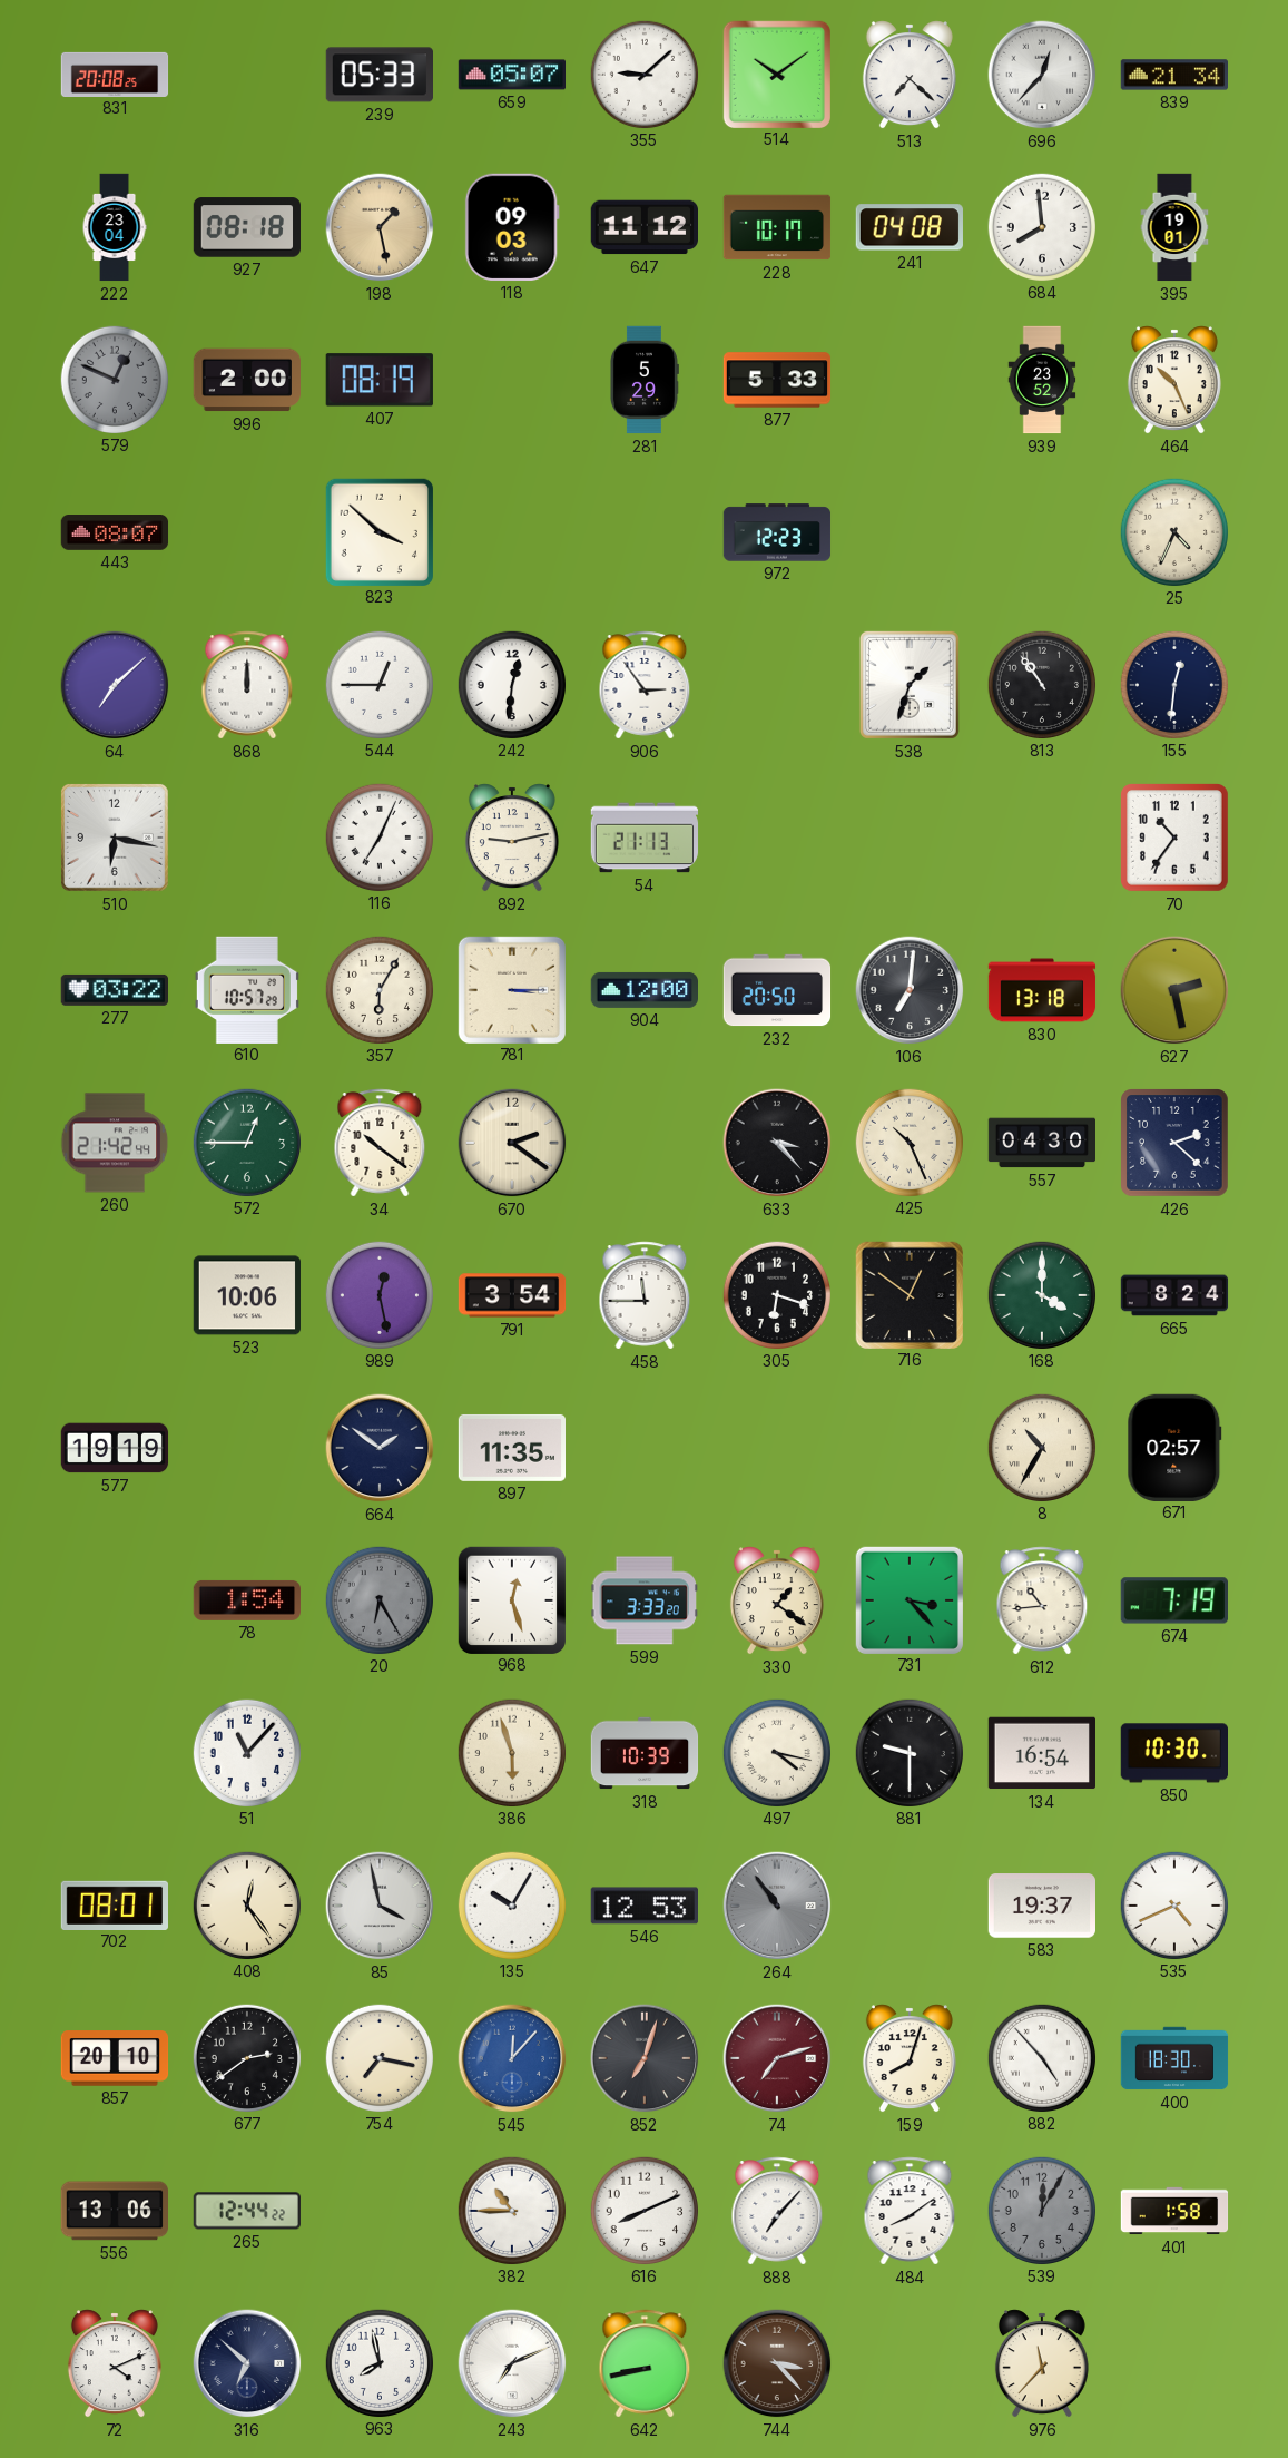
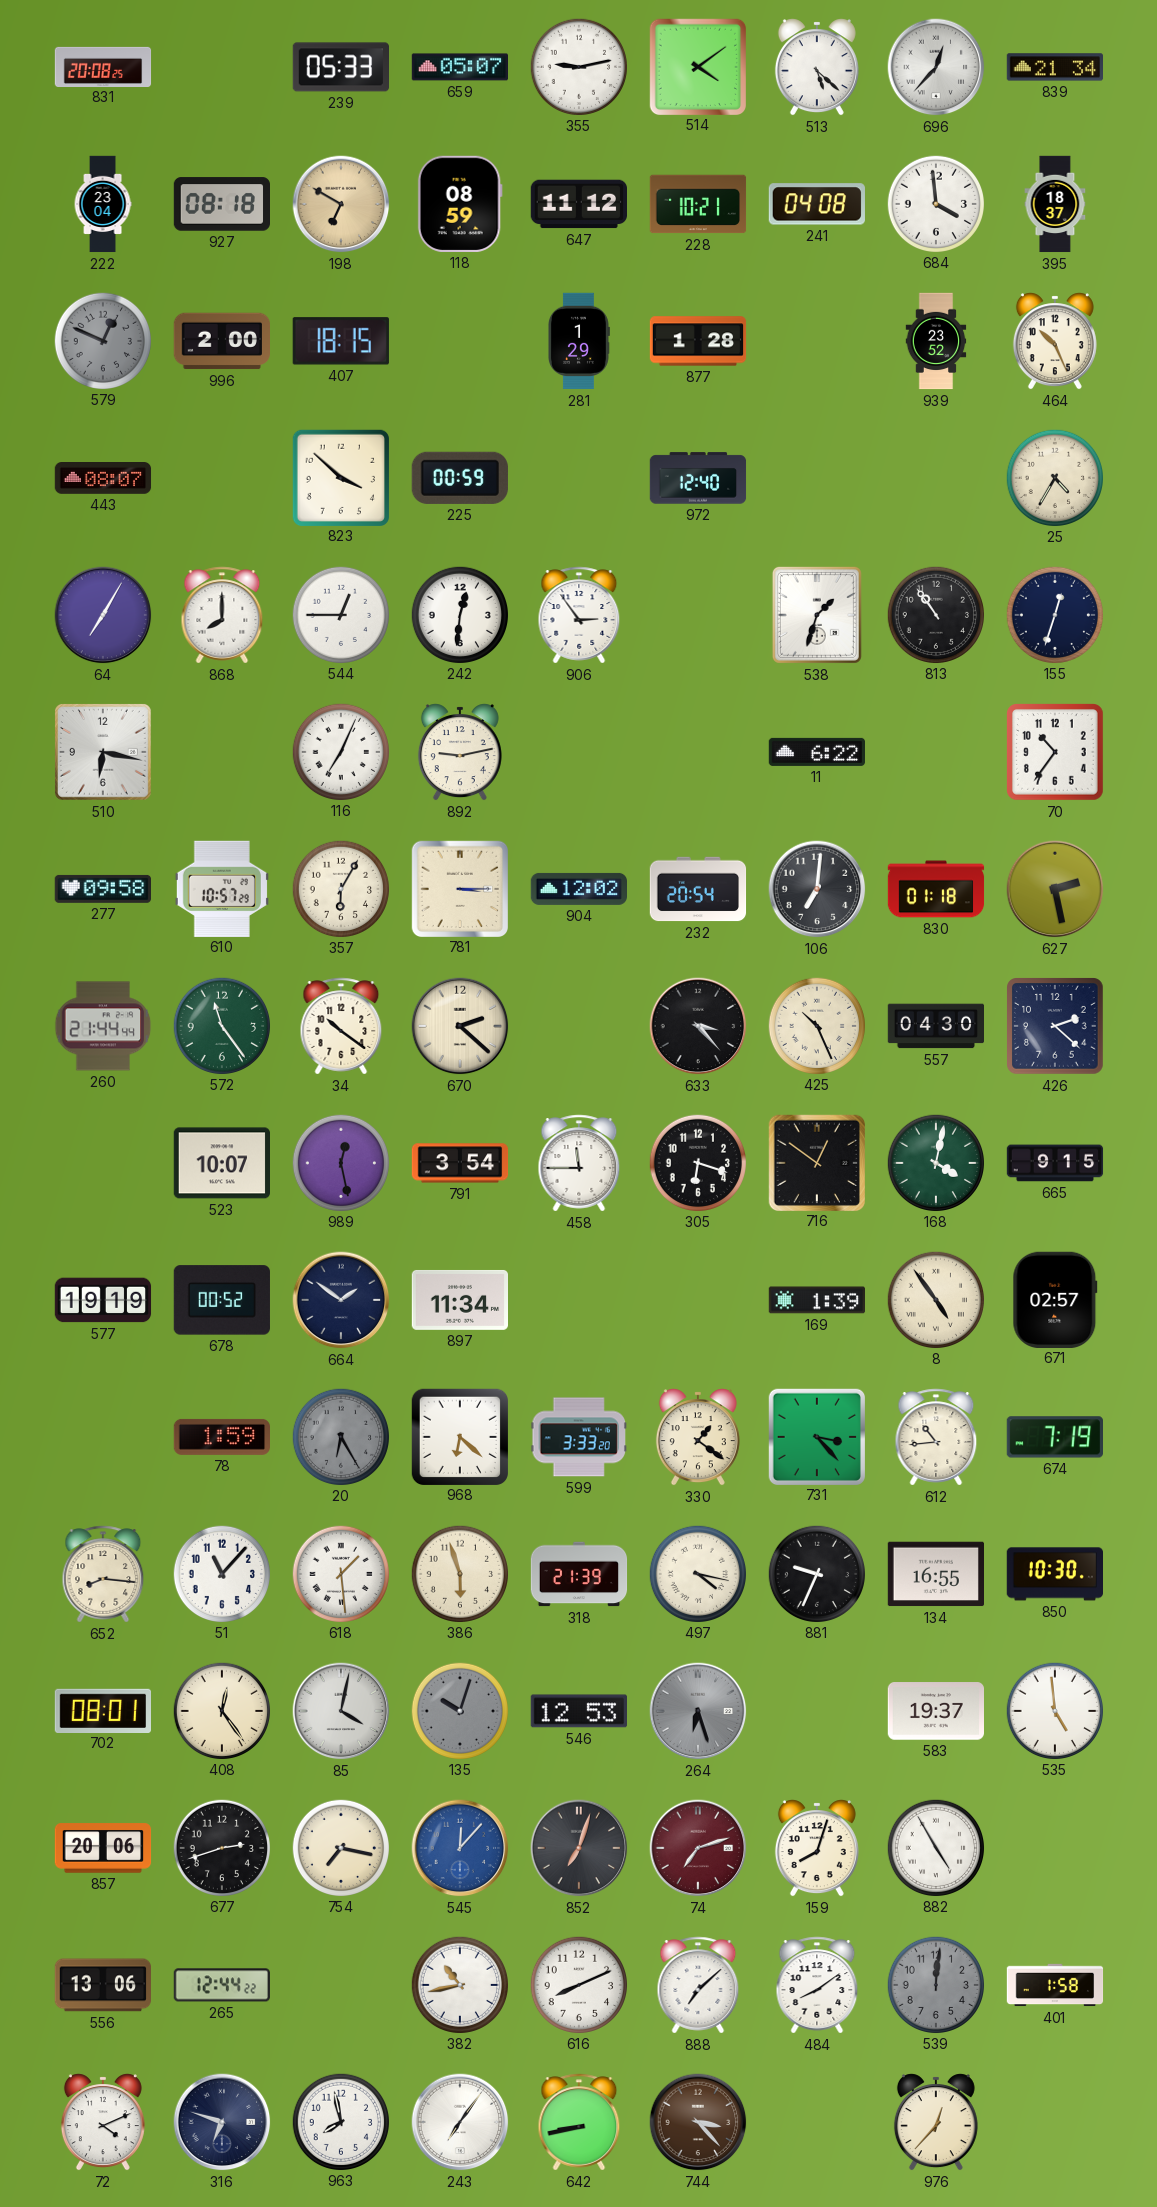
355: 9:08 -> 9:13
514: 10:09 -> 4:09
513: 7:22 -> 5:22
198: 1:28 -> 6:50
118: 09:03 -> 08:59
228: 10:17 -> 10:21
684: 7:59 -> 3:59
395: 19:01 -> 18:37
407: 08:19 -> 18:15
281: 5:29 -> 1:29
877: 5:33 -> 1:28
225: none -> 00:59
972: 12:23 -> 12:40
25: 4:34 -> 4:35
64: 7:08 -> 7:05
868: 12:00 -> 8:00
155: 12:31 -> 12:33
54: 21:13 -> none
11: none -> 6:22
277: 03:22 -> 09:58
904: 12:00 -> 12:02
232: 20:50 -> 20:54
830: 13:18 -> 01:18
260: 21:42 -> 21:44
572: 12:45 -> 11:24
670: 2:21 -> 2:22
523: 10:06 -> 10:07
168: 4:00 -> 4:02
665: 8:24 -> 9:15
678: none -> 00:52
897: 11:35 -> 11:34
169: none -> 1:39
8: 10:35 -> 4:54
78: 1:54 -> 1:59
968: 12:27 -> 6:22
652: none -> 8:16
618: none -> 1:29
318: 10:39 -> 21:39
881: 9:30 -> 9:34
134: 16:54 -> 16:55
85: 3:58 -> 4:02
135: 10:05 -> 10:03
135 dial: white -> grey
264: 10:54 -> 6:27
535: 4:41 -> 4:59
857: 20:10 -> 20:06
677: 2:39 -> 2:42
882: 4:53 -> 4:55
400: 18:30 -> none
382: 10:45 -> 10:43
888: 7:07 -> 7:08
539: 12:05 -> 12:01
316: 6:52 -> 6:48
243: 7:11 -> 7:06
976: 11:37 -> 12:37
